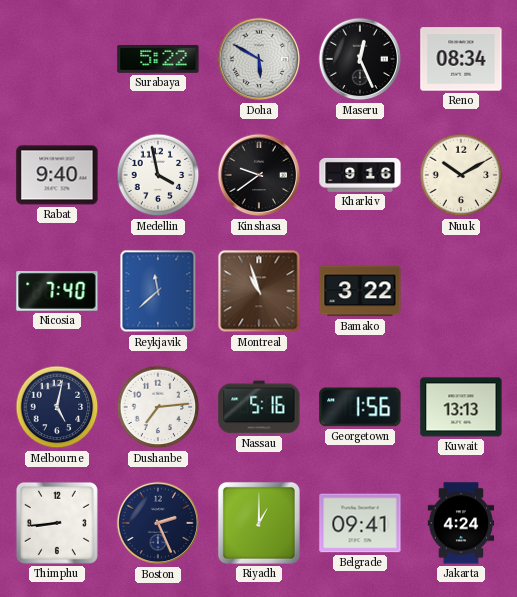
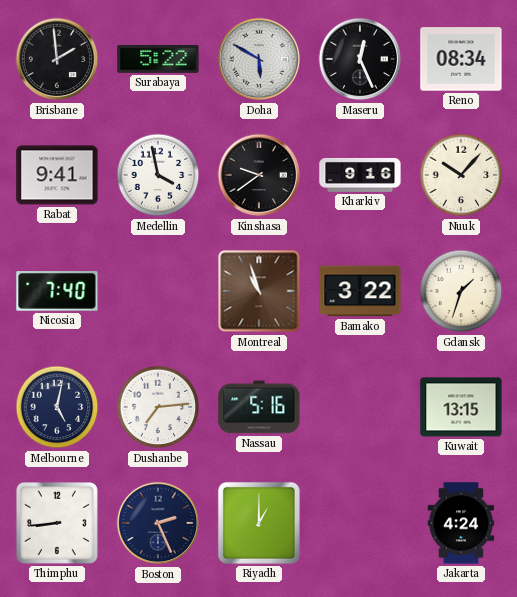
Brisbane: none -> 1:59
Rabat: 9:40 -> 9:41
Nuuk: 10:10 -> 10:07
Reykjavik: 11:38 -> none
Gdansk: none -> 1:33
Georgetown: 1:56 -> none
Kuwait: 13:13 -> 13:15
Belgrade: 09:41 -> none
